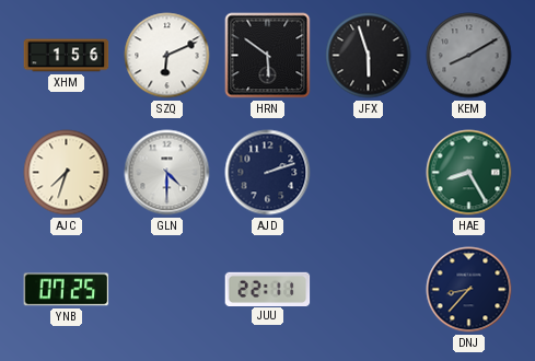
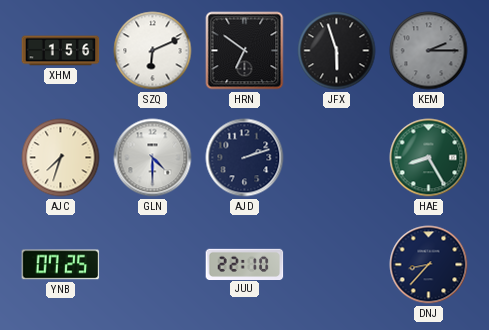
HRN: 5:51 -> 6:51
KEM: 8:10 -> 2:15
JUU: 22:11 -> 22:10
